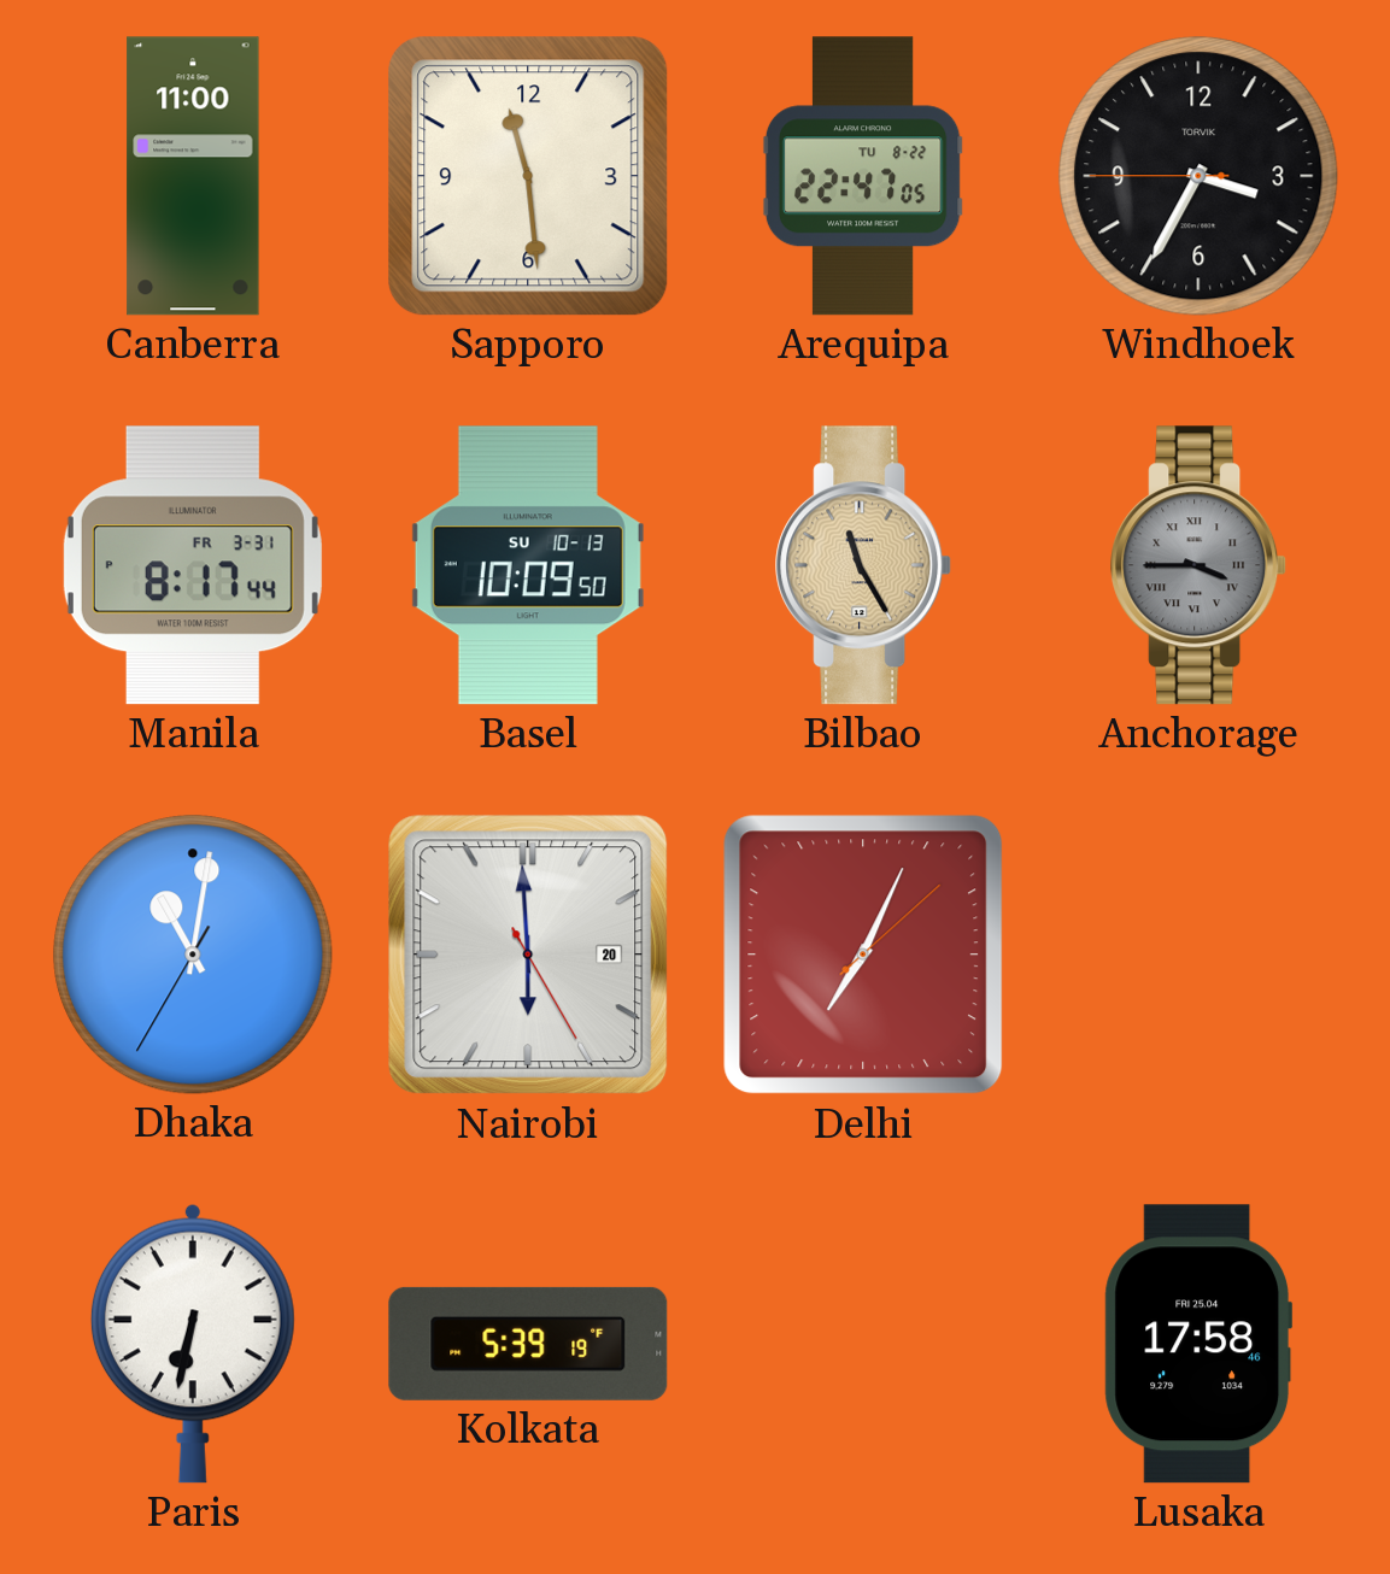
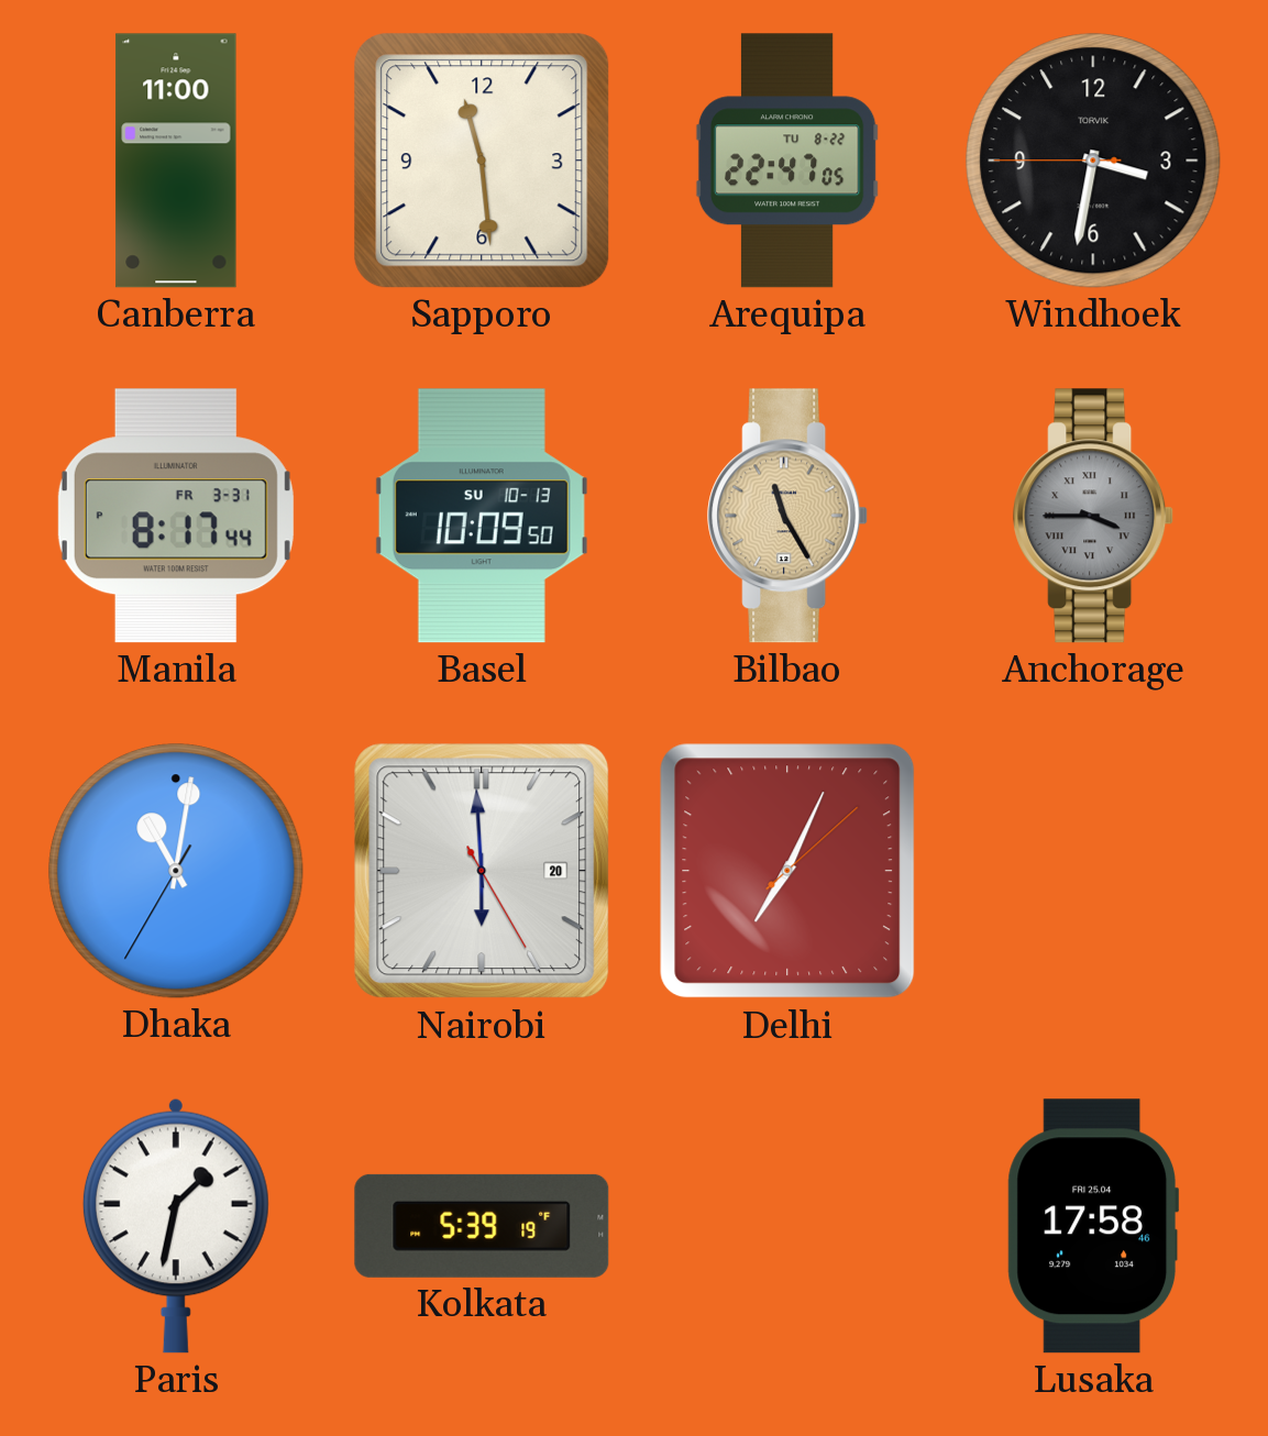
Windhoek: 3:34 -> 3:31
Paris: 6:32 -> 1:32
